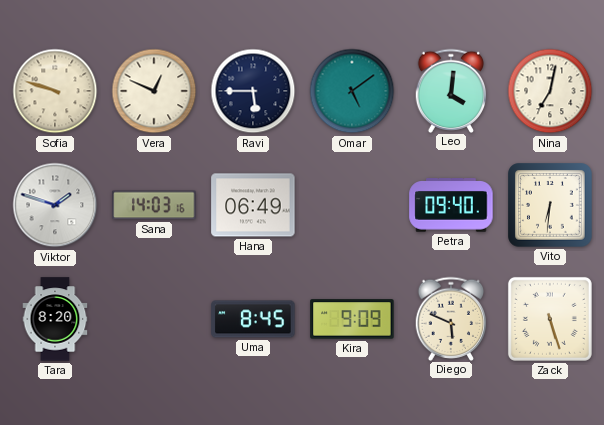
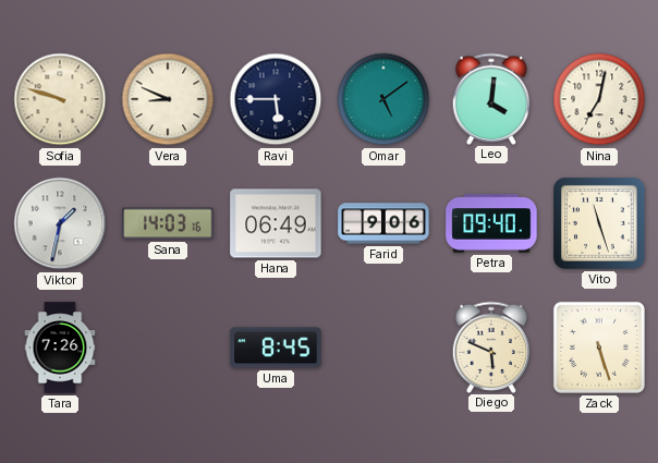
Vera: 12:49 -> 8:49
Viktor: 1:48 -> 1:32
Farid: none -> 9:06
Vito: 6:31 -> 11:27
Tara: 8:20 -> 7:26
Kira: 9:09 -> none
